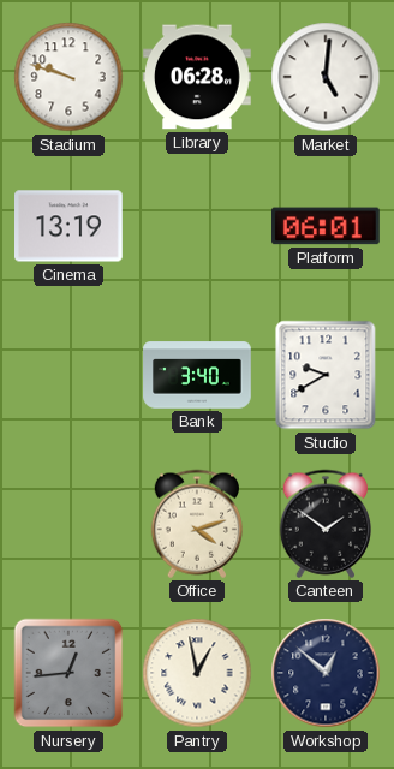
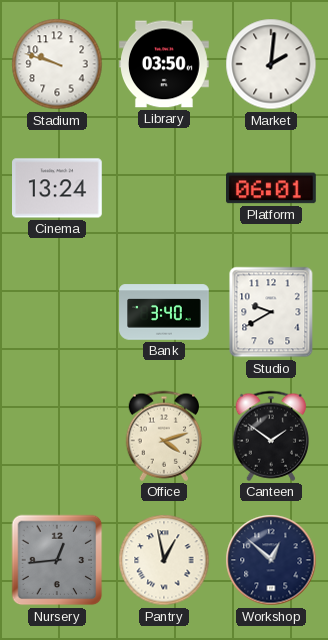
Library: 06:28 -> 03:50
Market: 5:01 -> 2:01
Cinema: 13:19 -> 13:24
